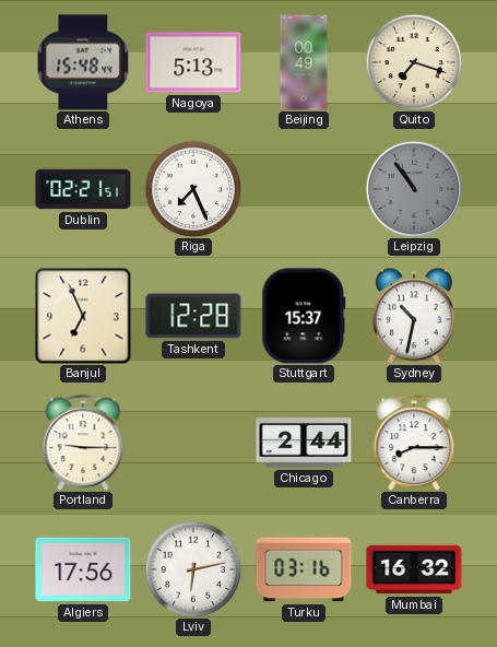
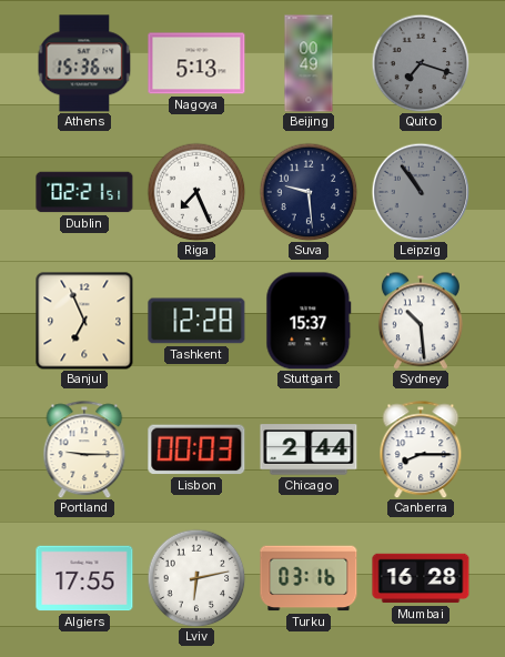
Athens: 15:48 -> 15:36
Quito dial: cream -> grey
Suva: none -> 9:29
Sydney: 10:32 -> 10:29
Lisbon: none -> 00:03
Algiers: 17:56 -> 17:55
Mumbai: 16:32 -> 16:28
